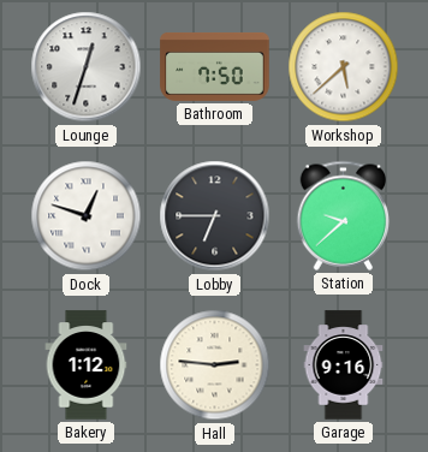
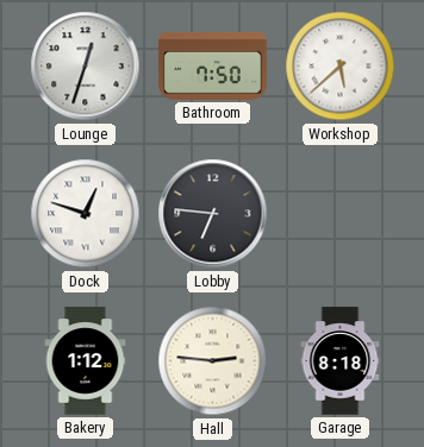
Lobby: 6:45 -> 6:46
Station: 9:38 -> none
Garage: 9:16 -> 8:18
